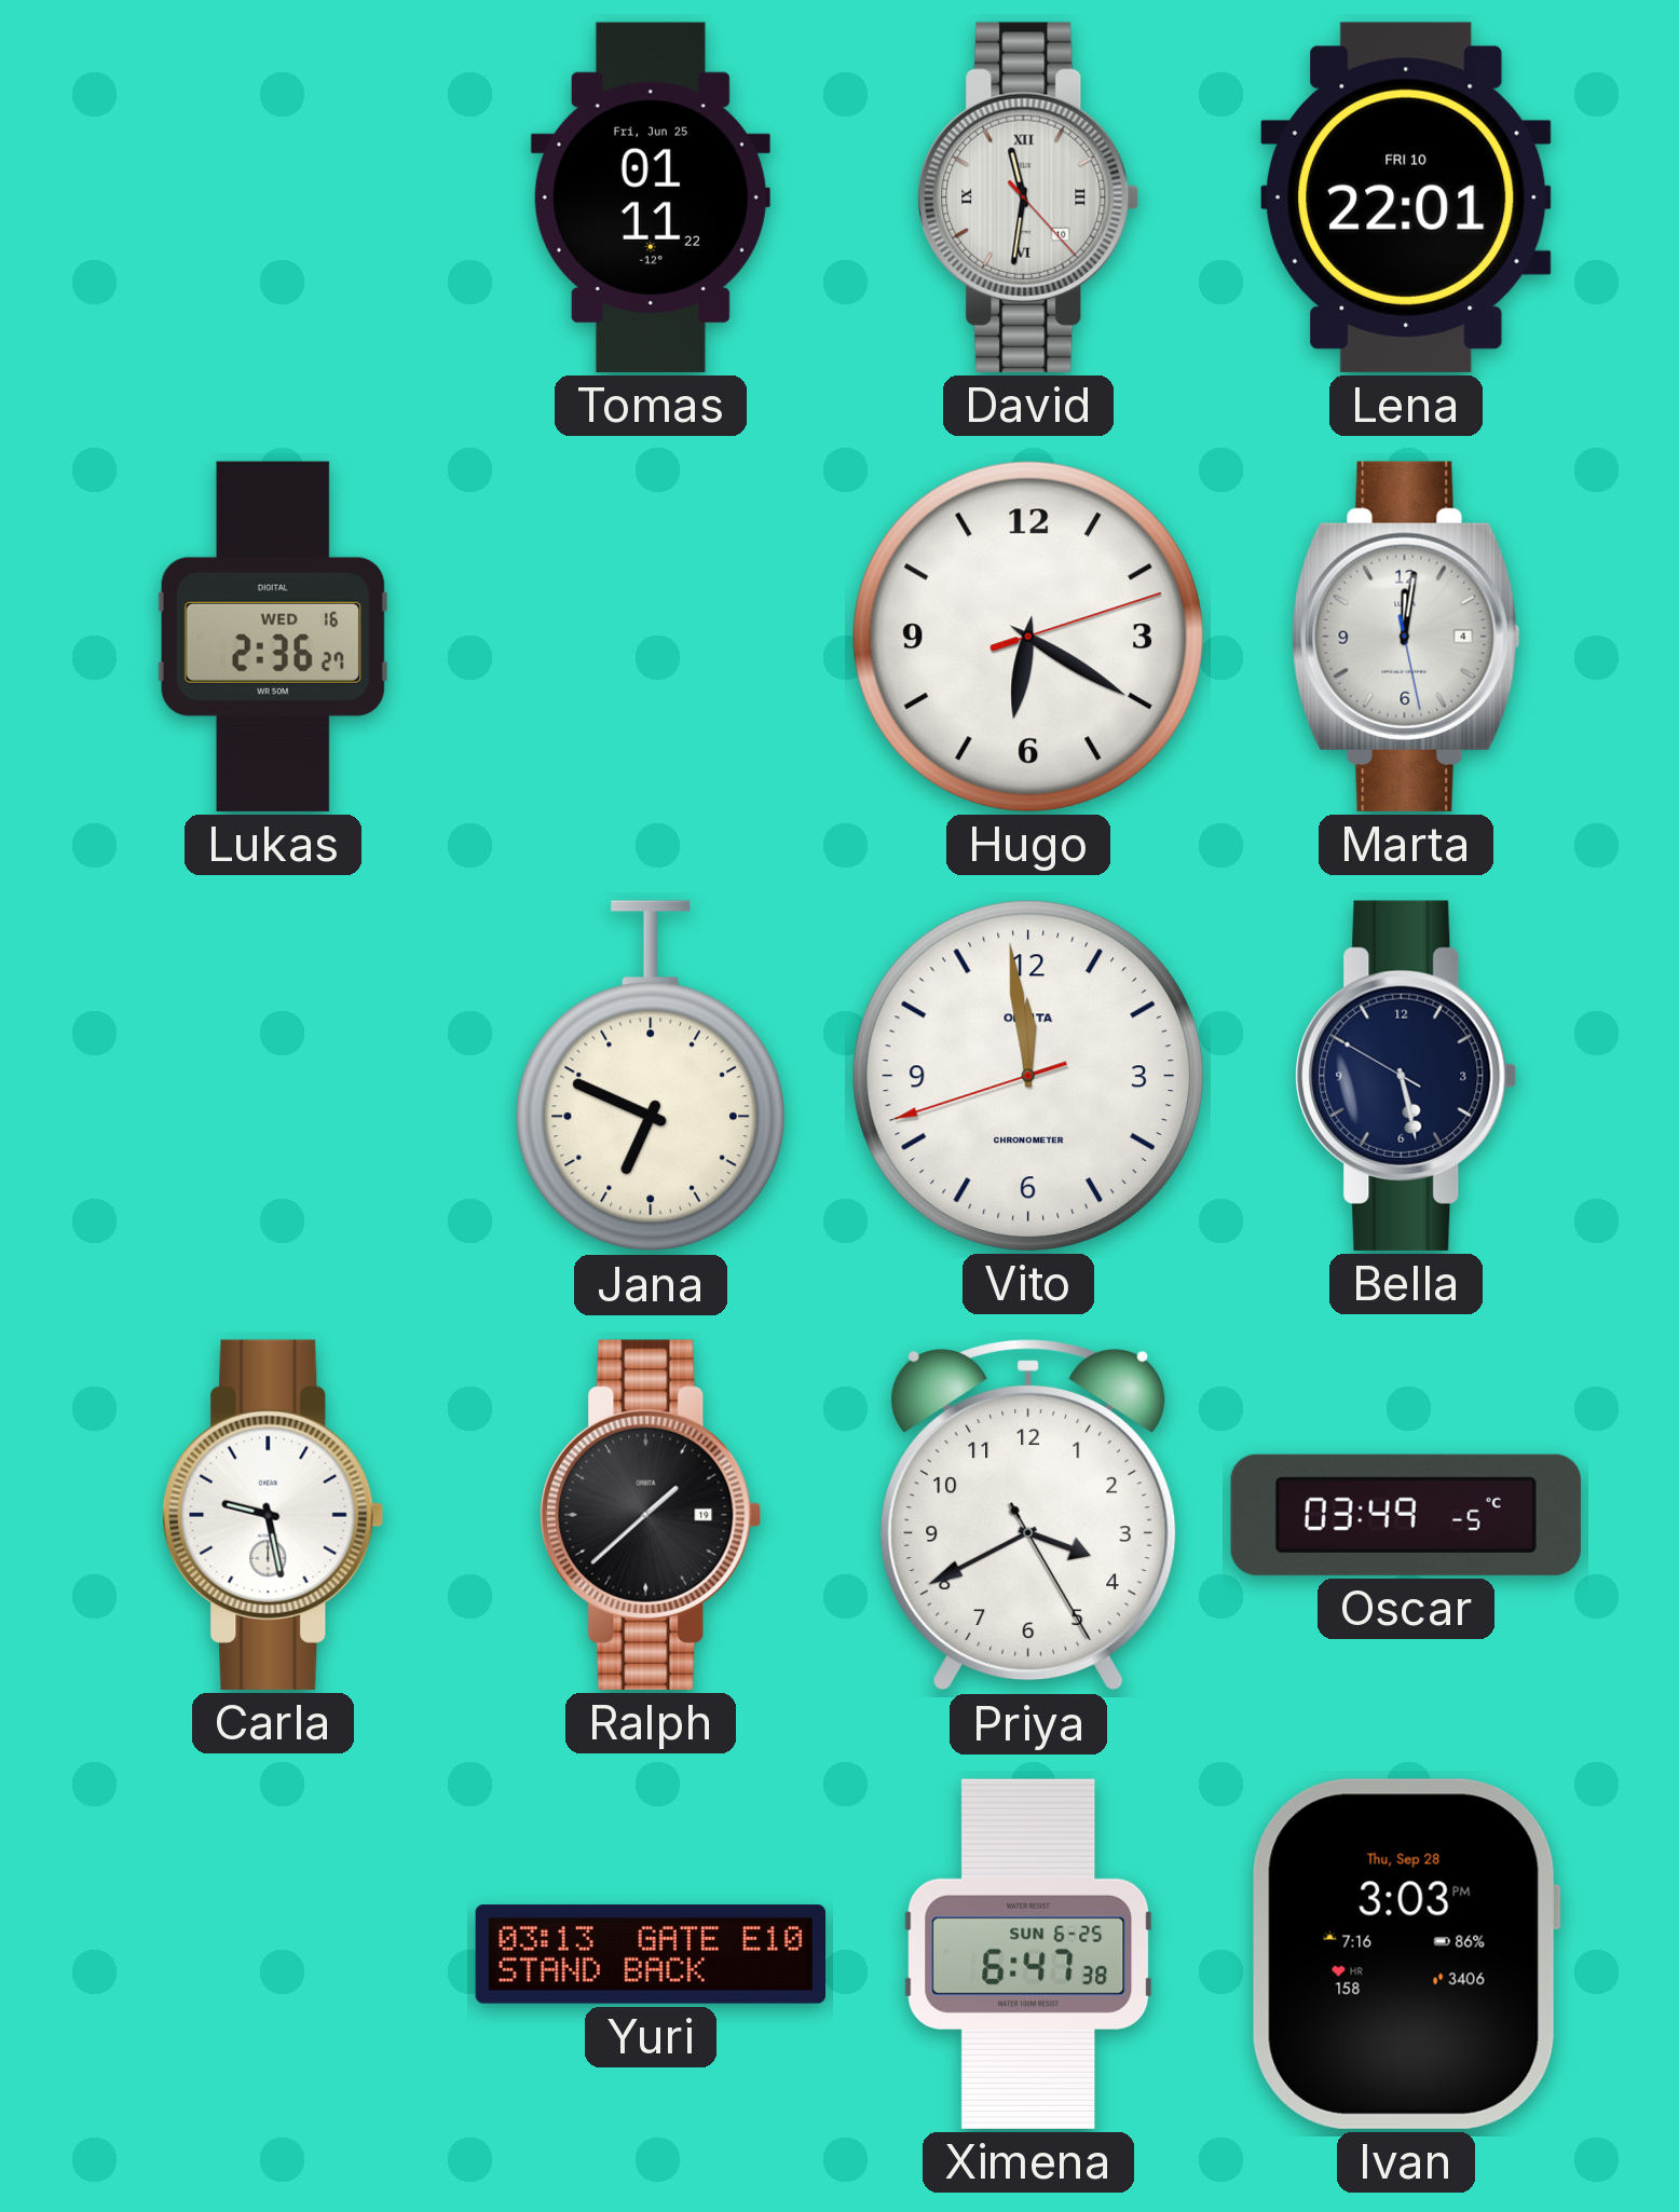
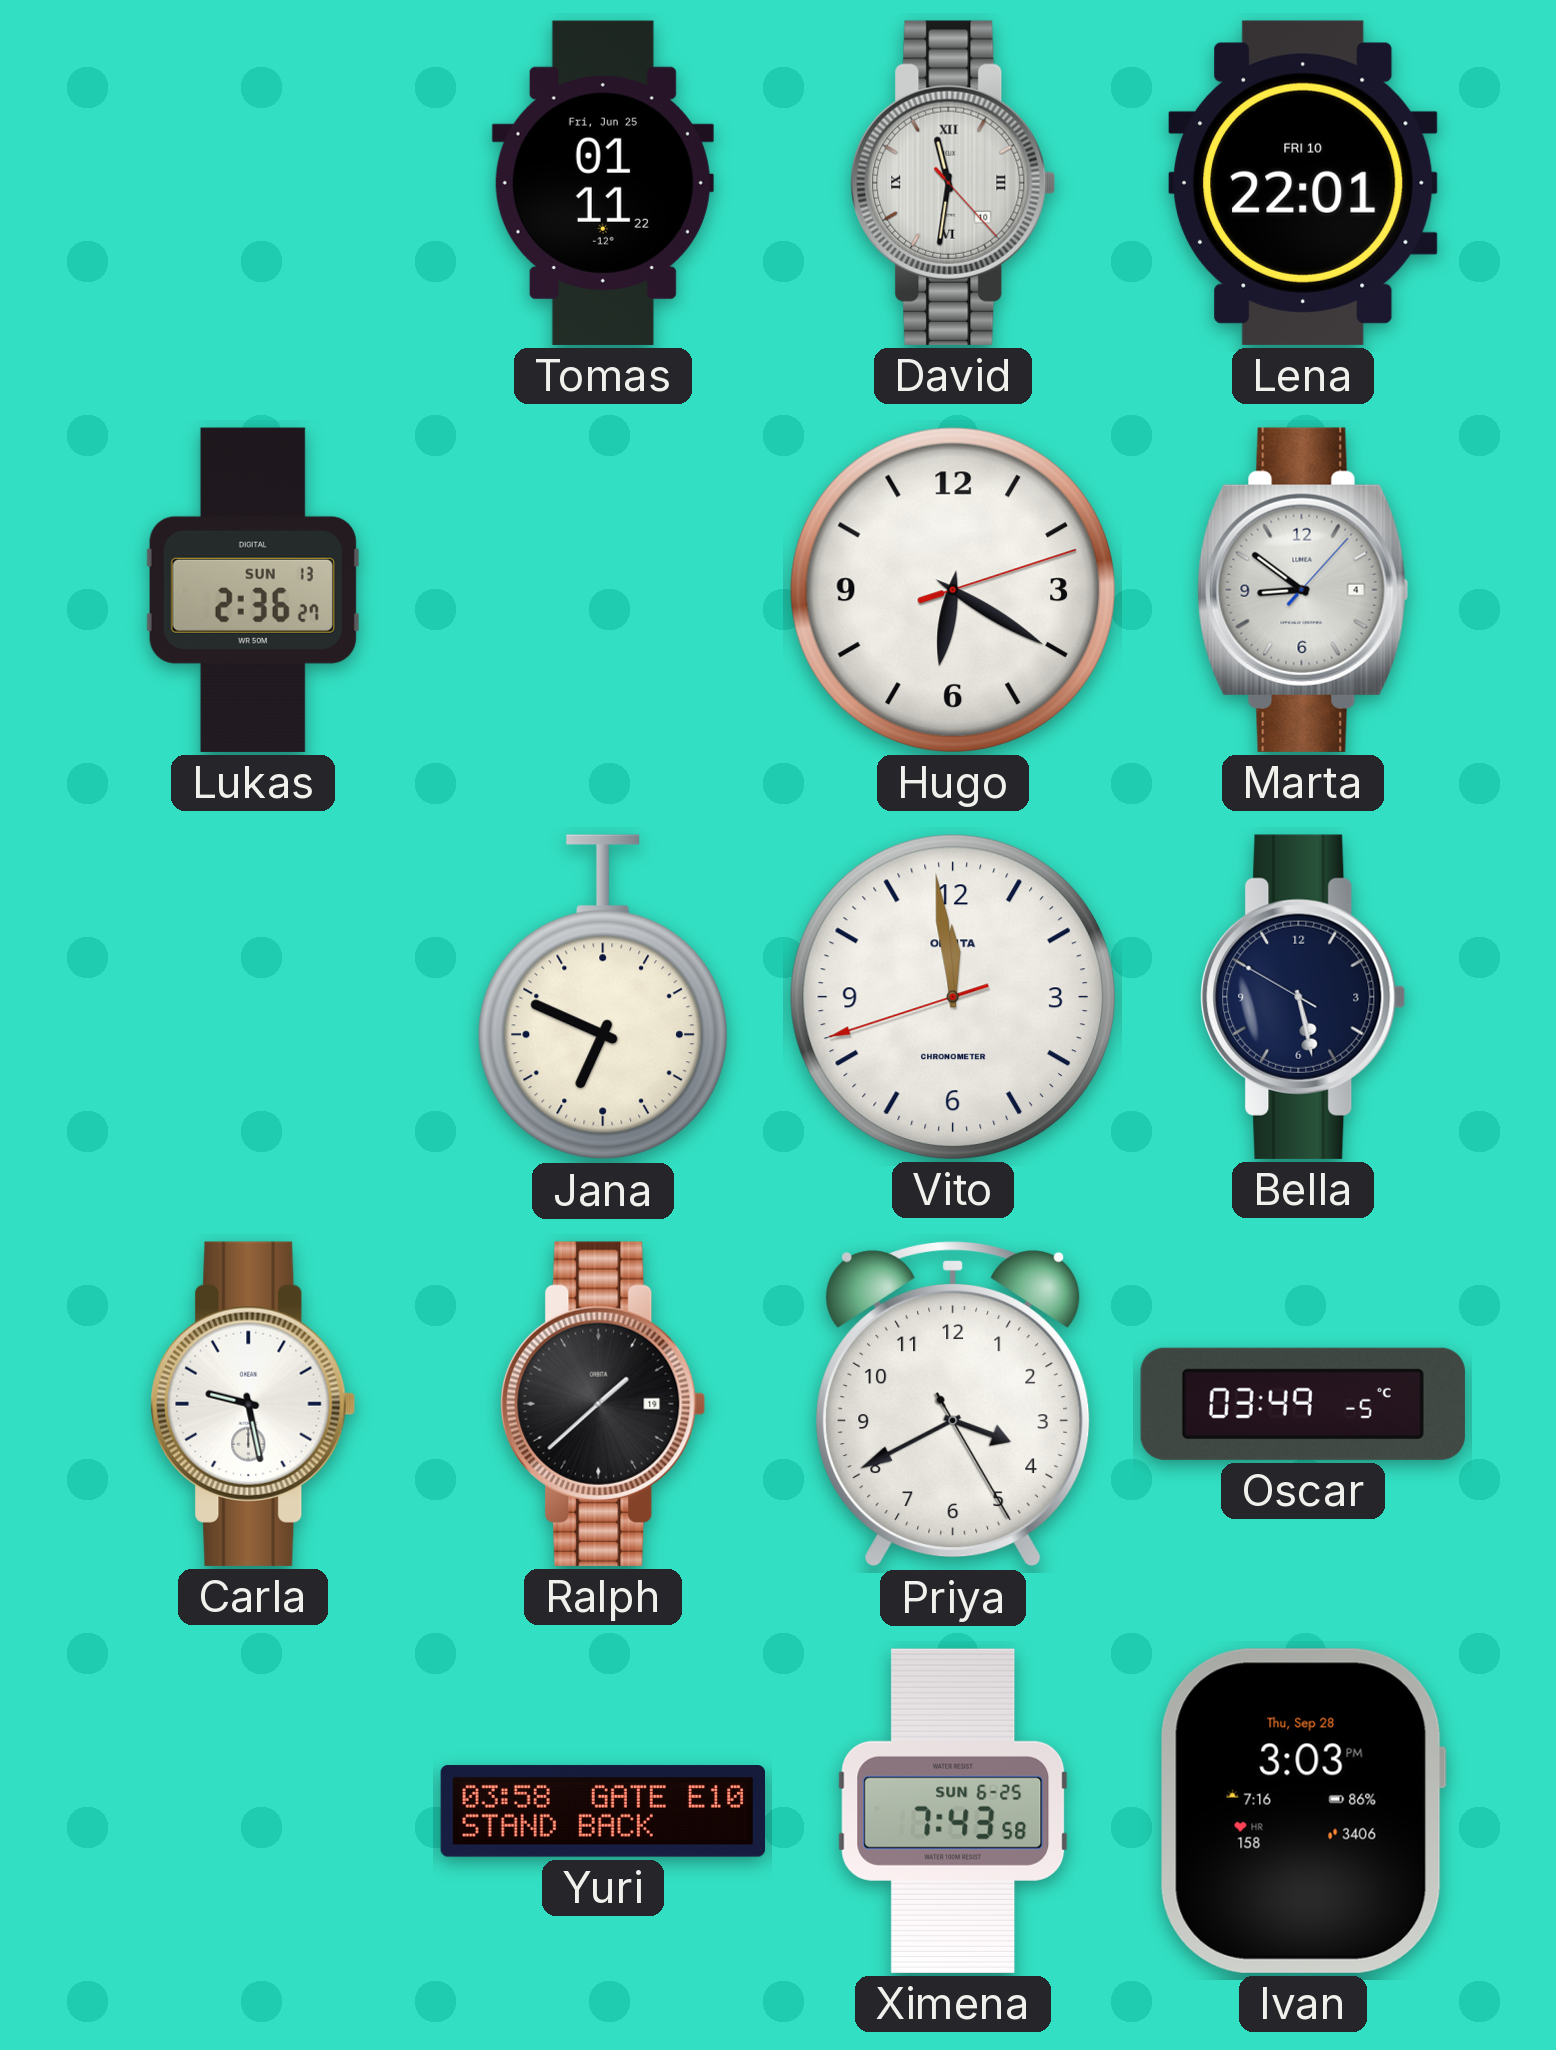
Lukas date: WED 16 -> SUN 13
Marta: 12:01 -> 8:51
Yuri: 03:13 -> 03:58
Ximena: 6:47 -> 7:43
